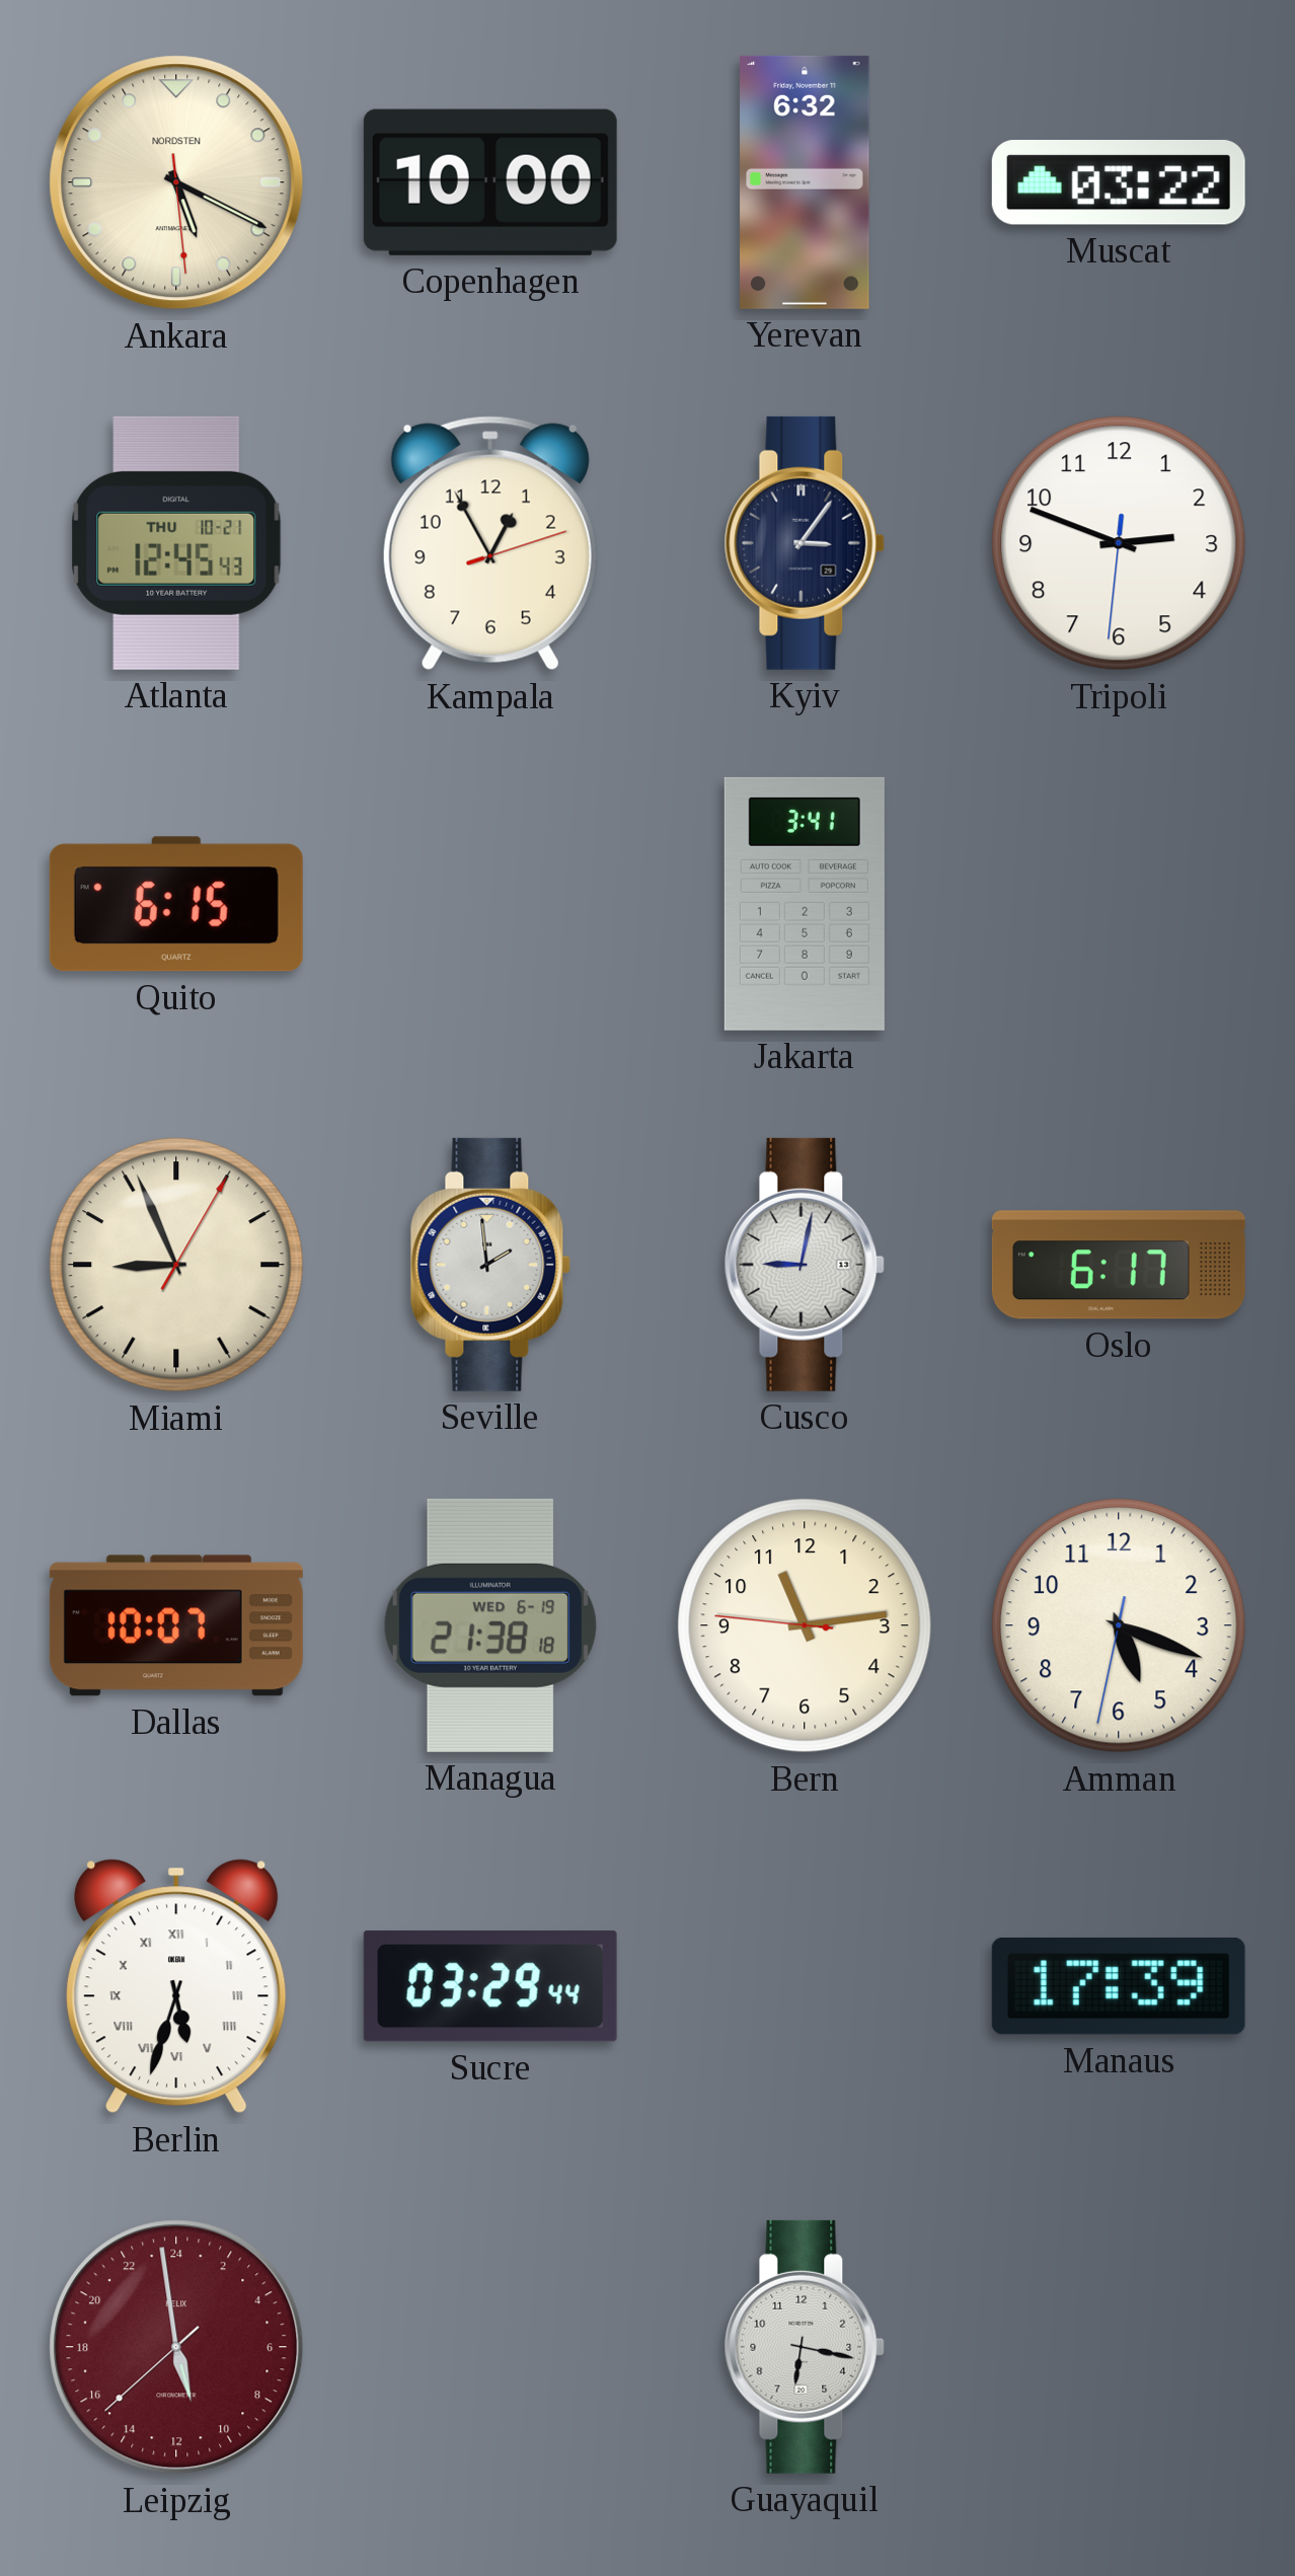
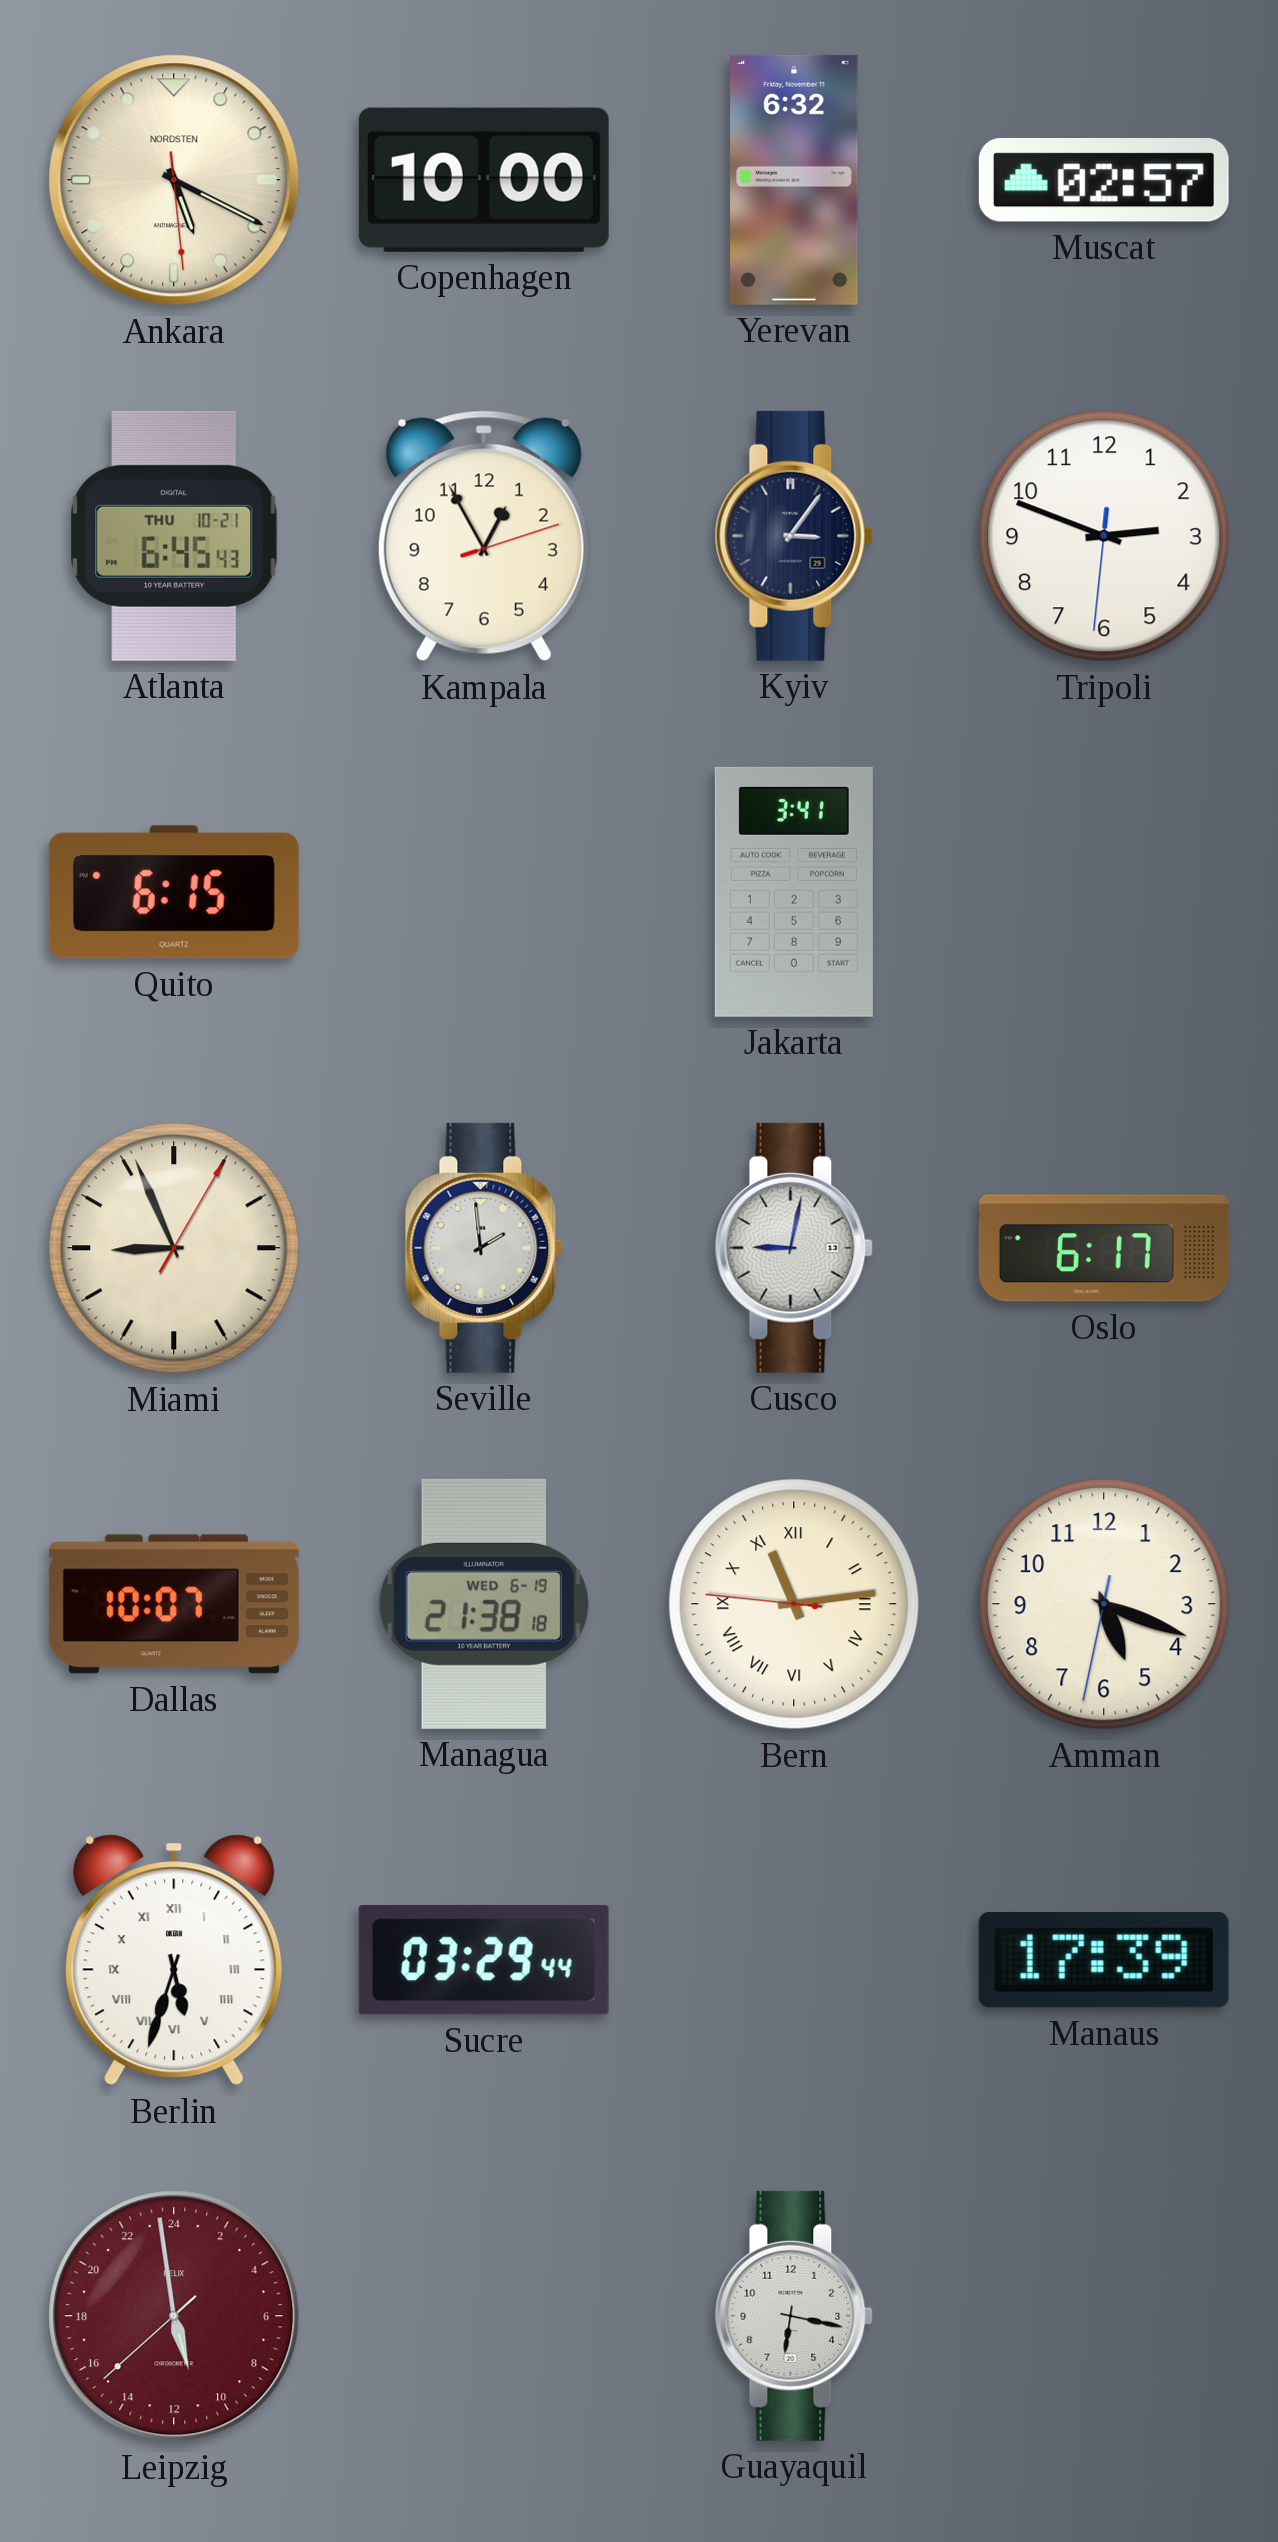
Muscat: 03:22 -> 02:57
Atlanta: 12:45 -> 6:45
Bern numerals: Arabic -> Roman
